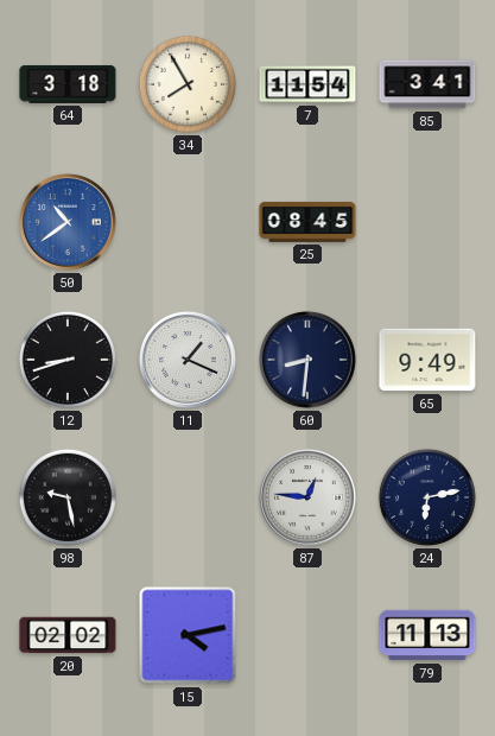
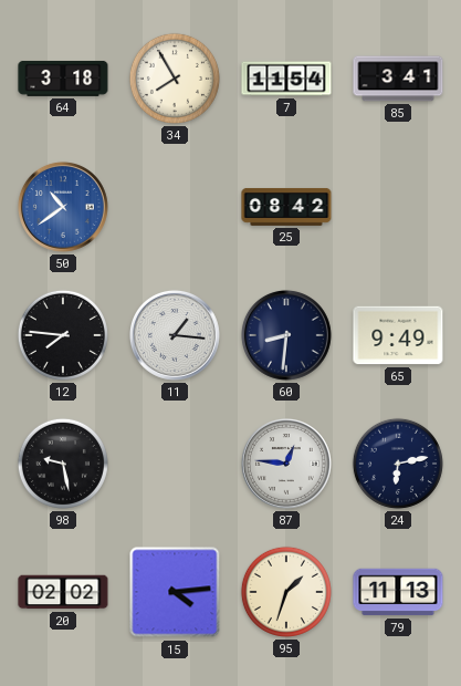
25: 08:45 -> 08:42
12: 8:42 -> 7:46
11: 1:19 -> 1:16
15: 4:13 -> 4:14
95: none -> 1:33
